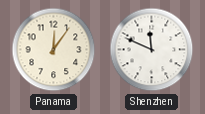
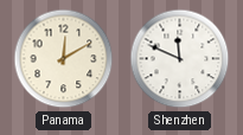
Panama: 12:06 -> 12:10
